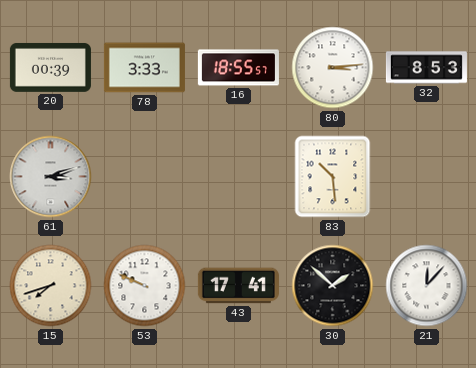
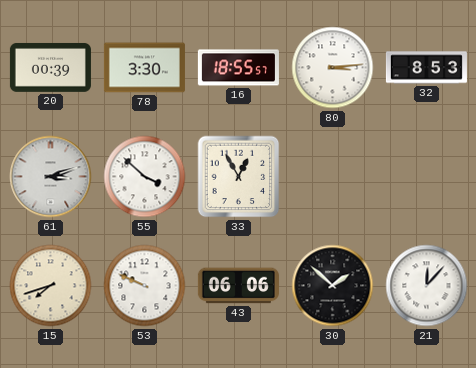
78: 3:33 -> 3:30
55: none -> 3:52
33: none -> 12:55
83: 10:29 -> none
43: 17:41 -> 06:06
